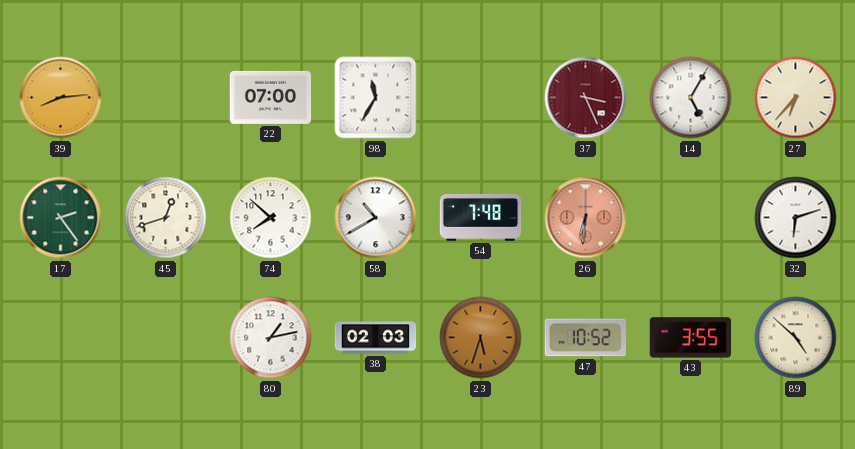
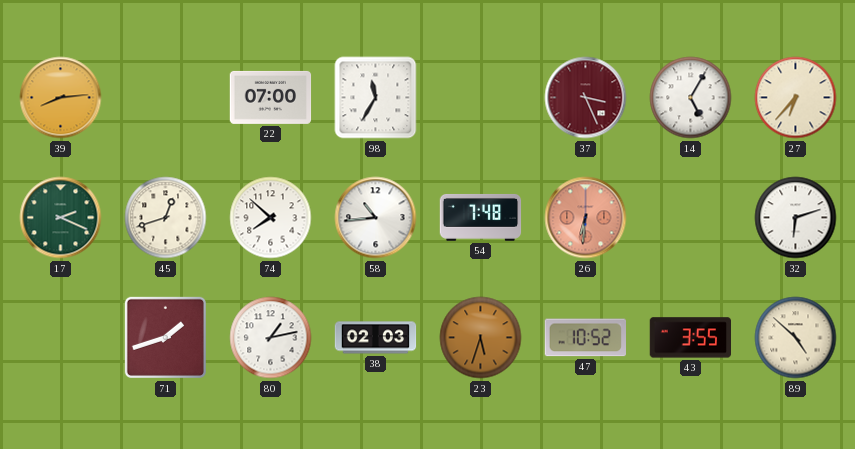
17: 2:24 -> 2:19
58: 10:40 -> 10:44
71: none -> 1:42
